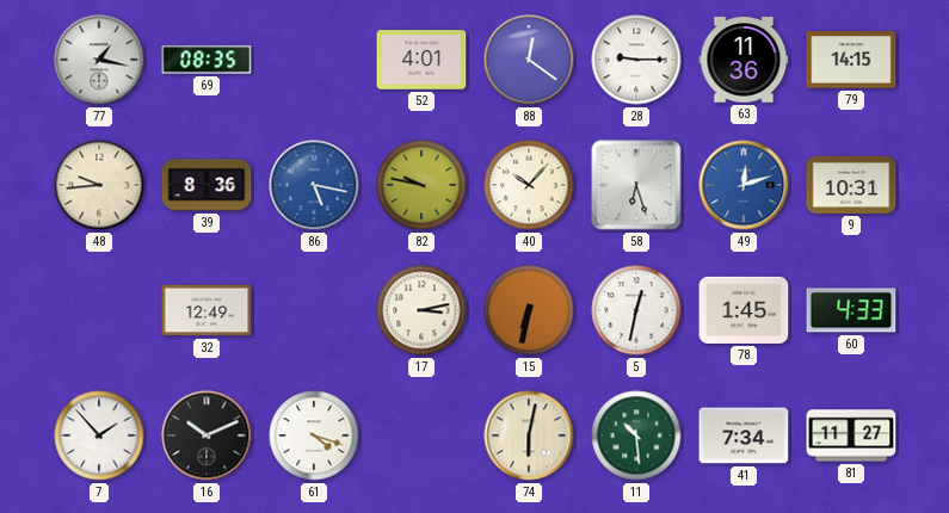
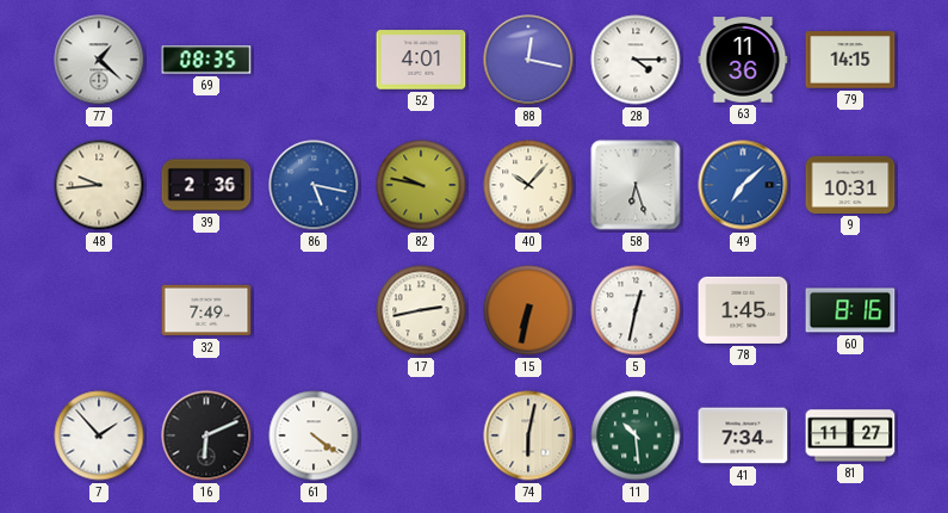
77: 1:17 -> 1:22
88: 12:21 -> 12:17
28: 9:15 -> 4:15
39: 8:36 -> 2:36
49: 12:12 -> 7:08
32: 12:49 -> 7:49
17: 3:13 -> 2:43
60: 4:33 -> 8:16
16: 10:11 -> 6:11
61: 4:18 -> 4:21
